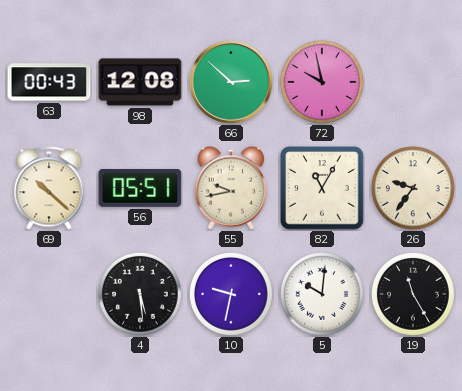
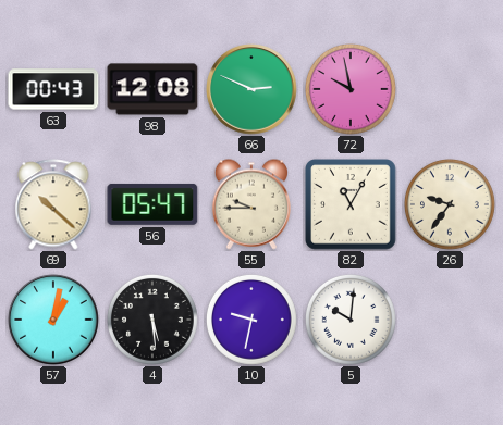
66: 2:52 -> 2:49
56: 05:51 -> 05:47
55: 9:43 -> 9:45
57: none -> 1:02
19: 11:25 -> none
